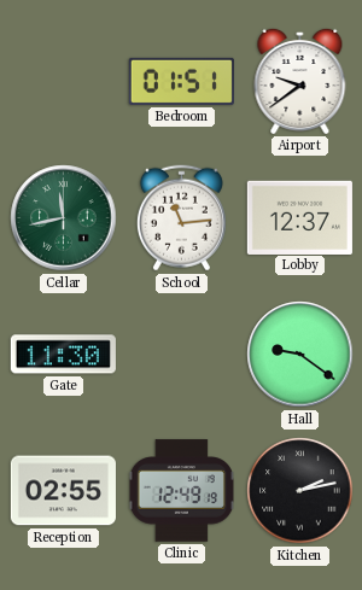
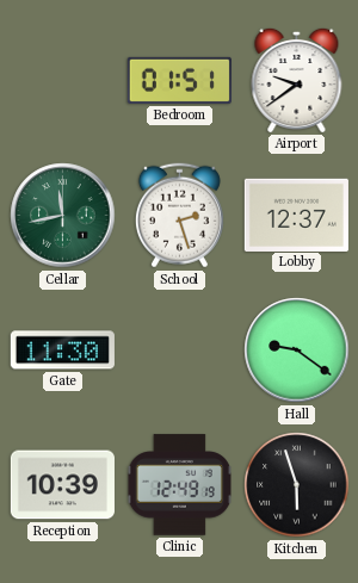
School: 11:14 -> 2:27
Reception: 02:55 -> 10:39
Kitchen: 2:13 -> 5:57
